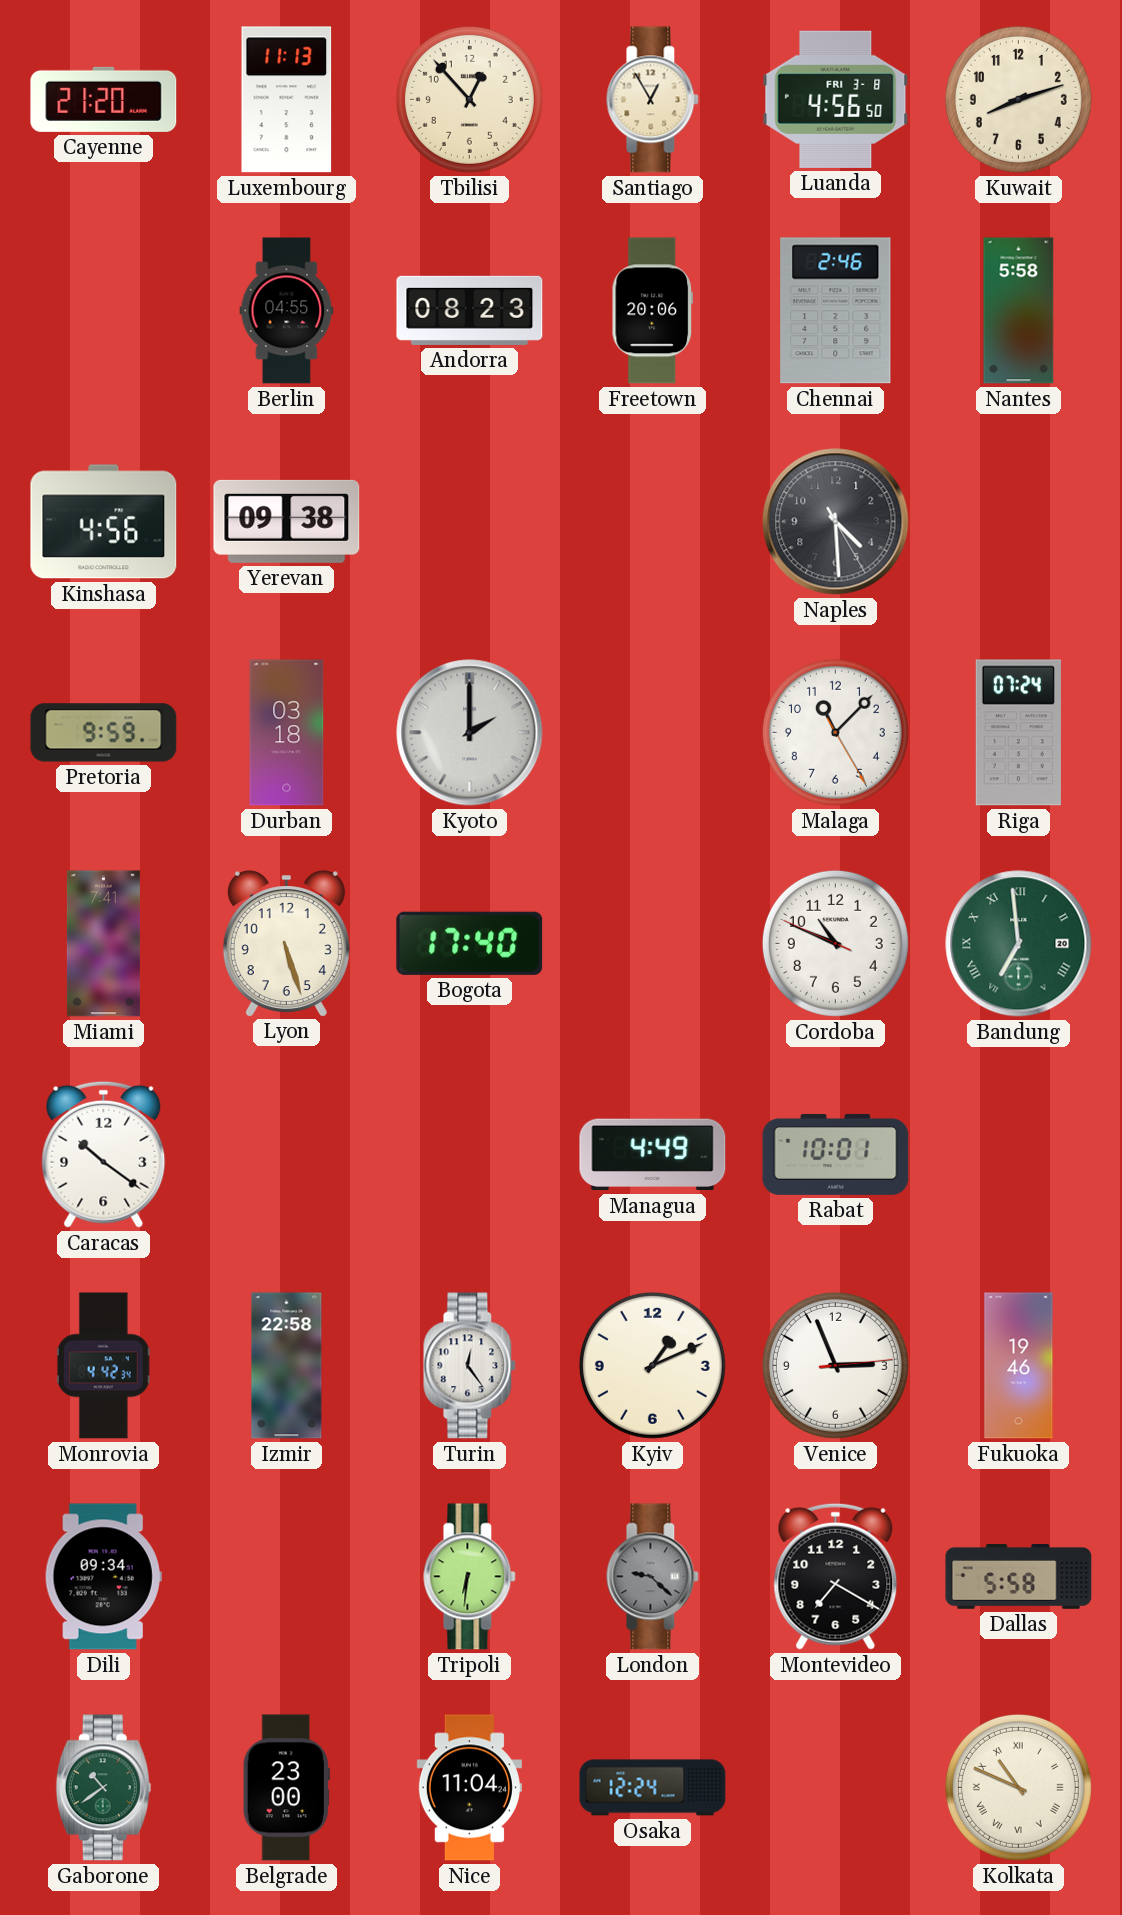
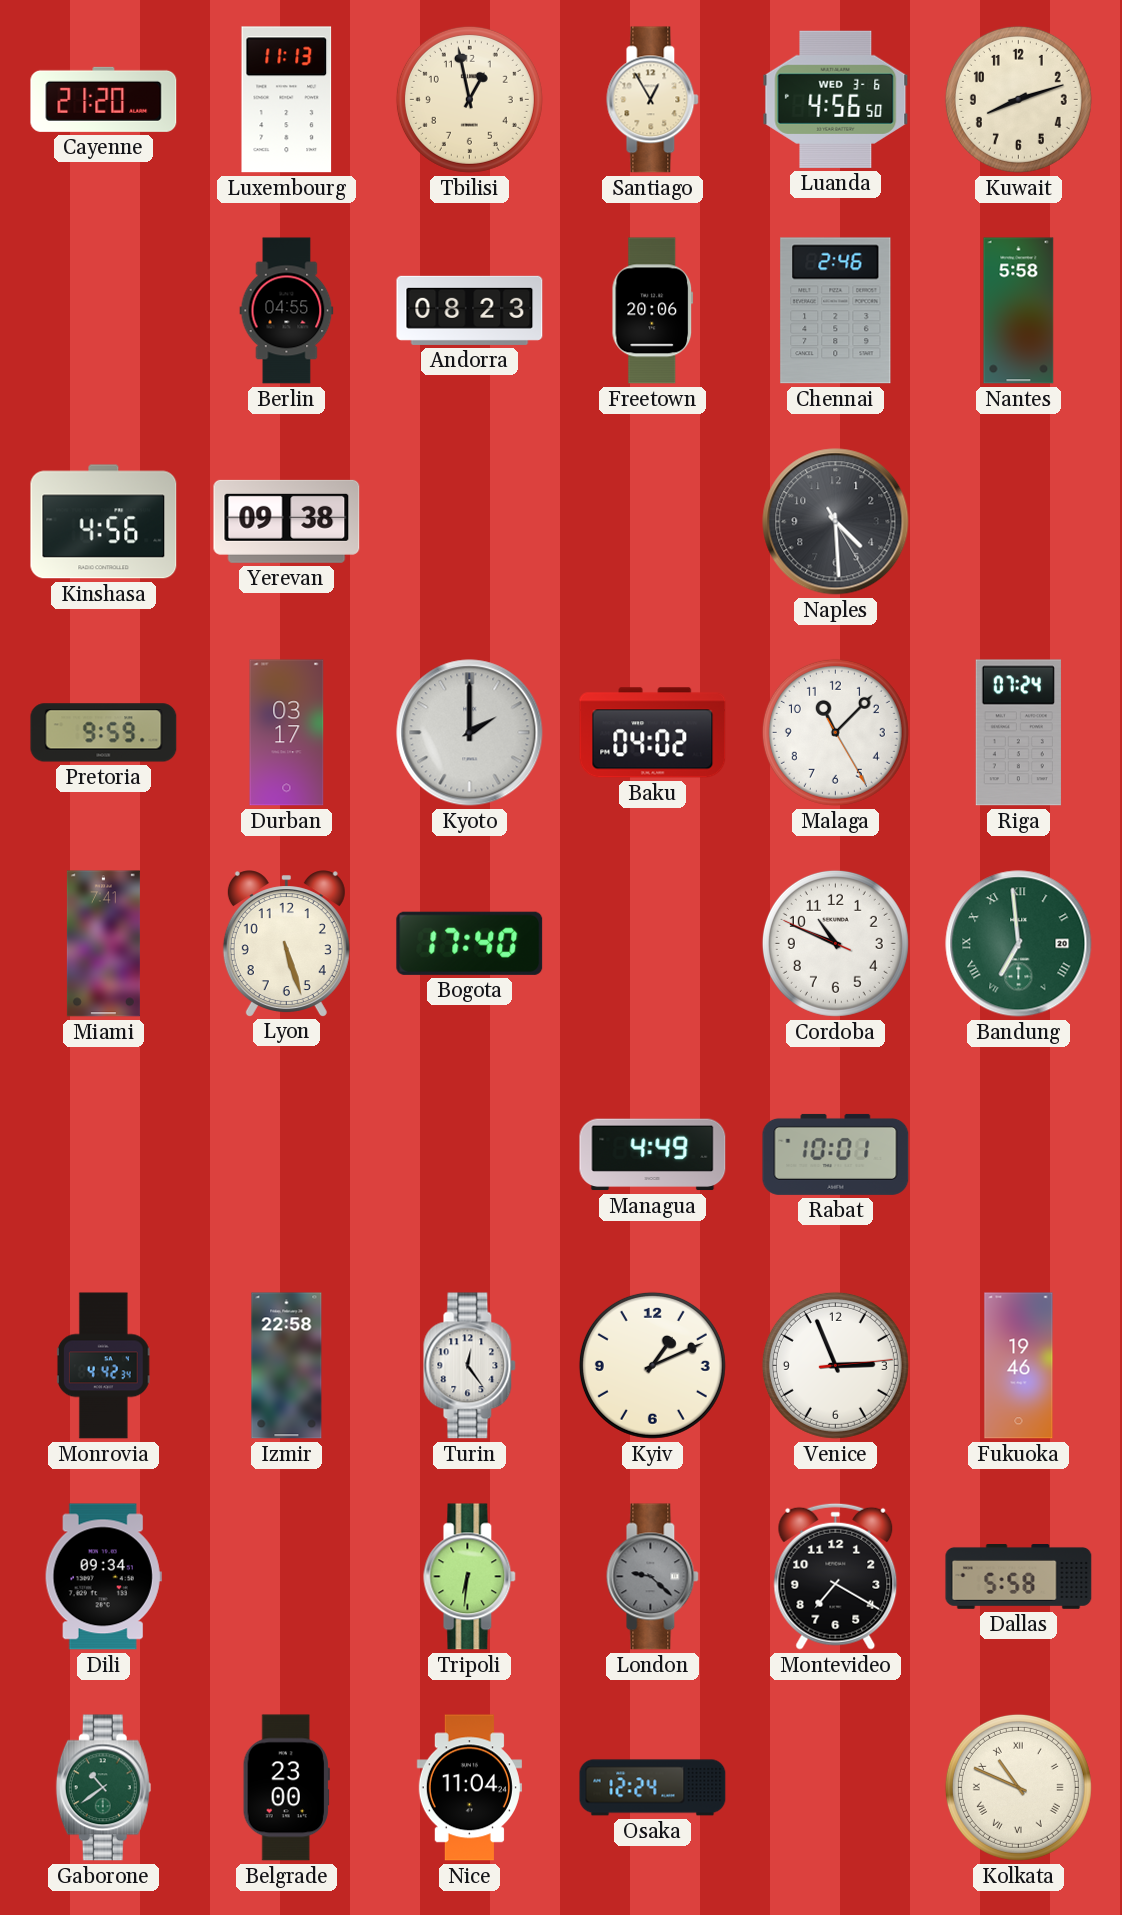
Tbilisi: 12:53 -> 12:58
Luanda date: FRI 3-8 -> WED 3-6
Durban: 03:18 -> 03:17
Baku: none -> 04:02
Caracas: 10:21 -> none
